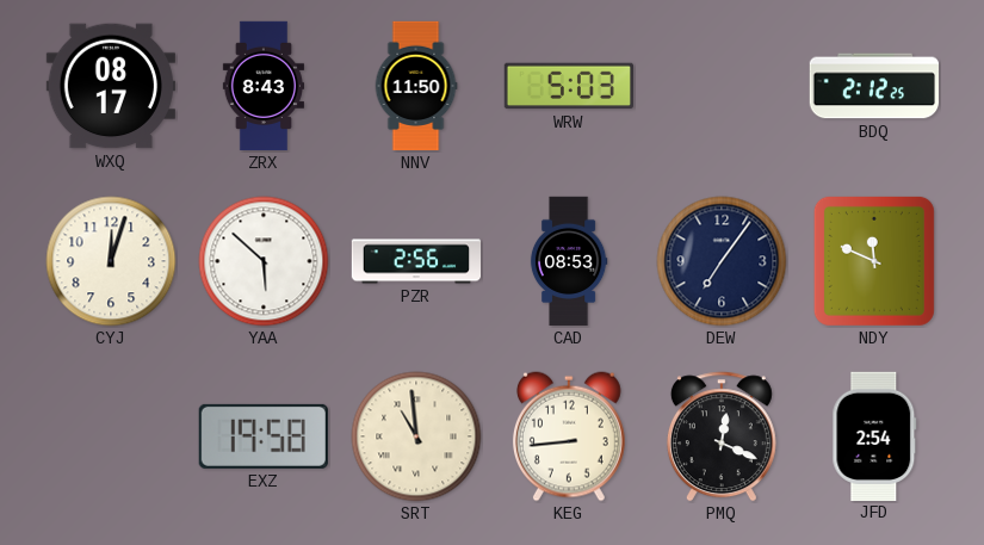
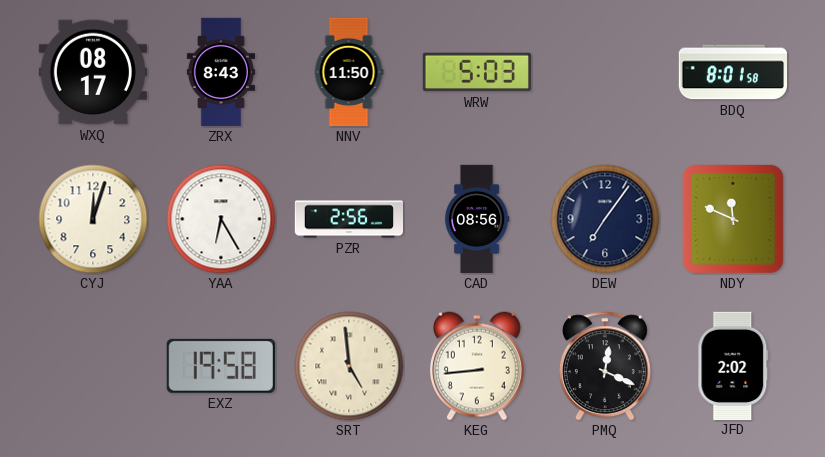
BDQ: 2:12 -> 8:01
YAA: 5:52 -> 6:25
CAD: 08:53 -> 08:56
SRT: 10:59 -> 4:59
JFD: 2:54 -> 2:02
